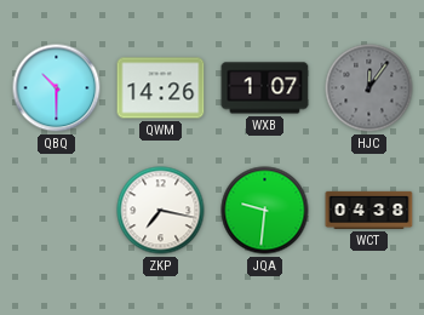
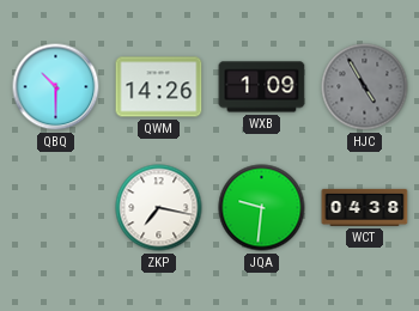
WXB: 1:07 -> 1:09
HJC: 12:06 -> 4:55
